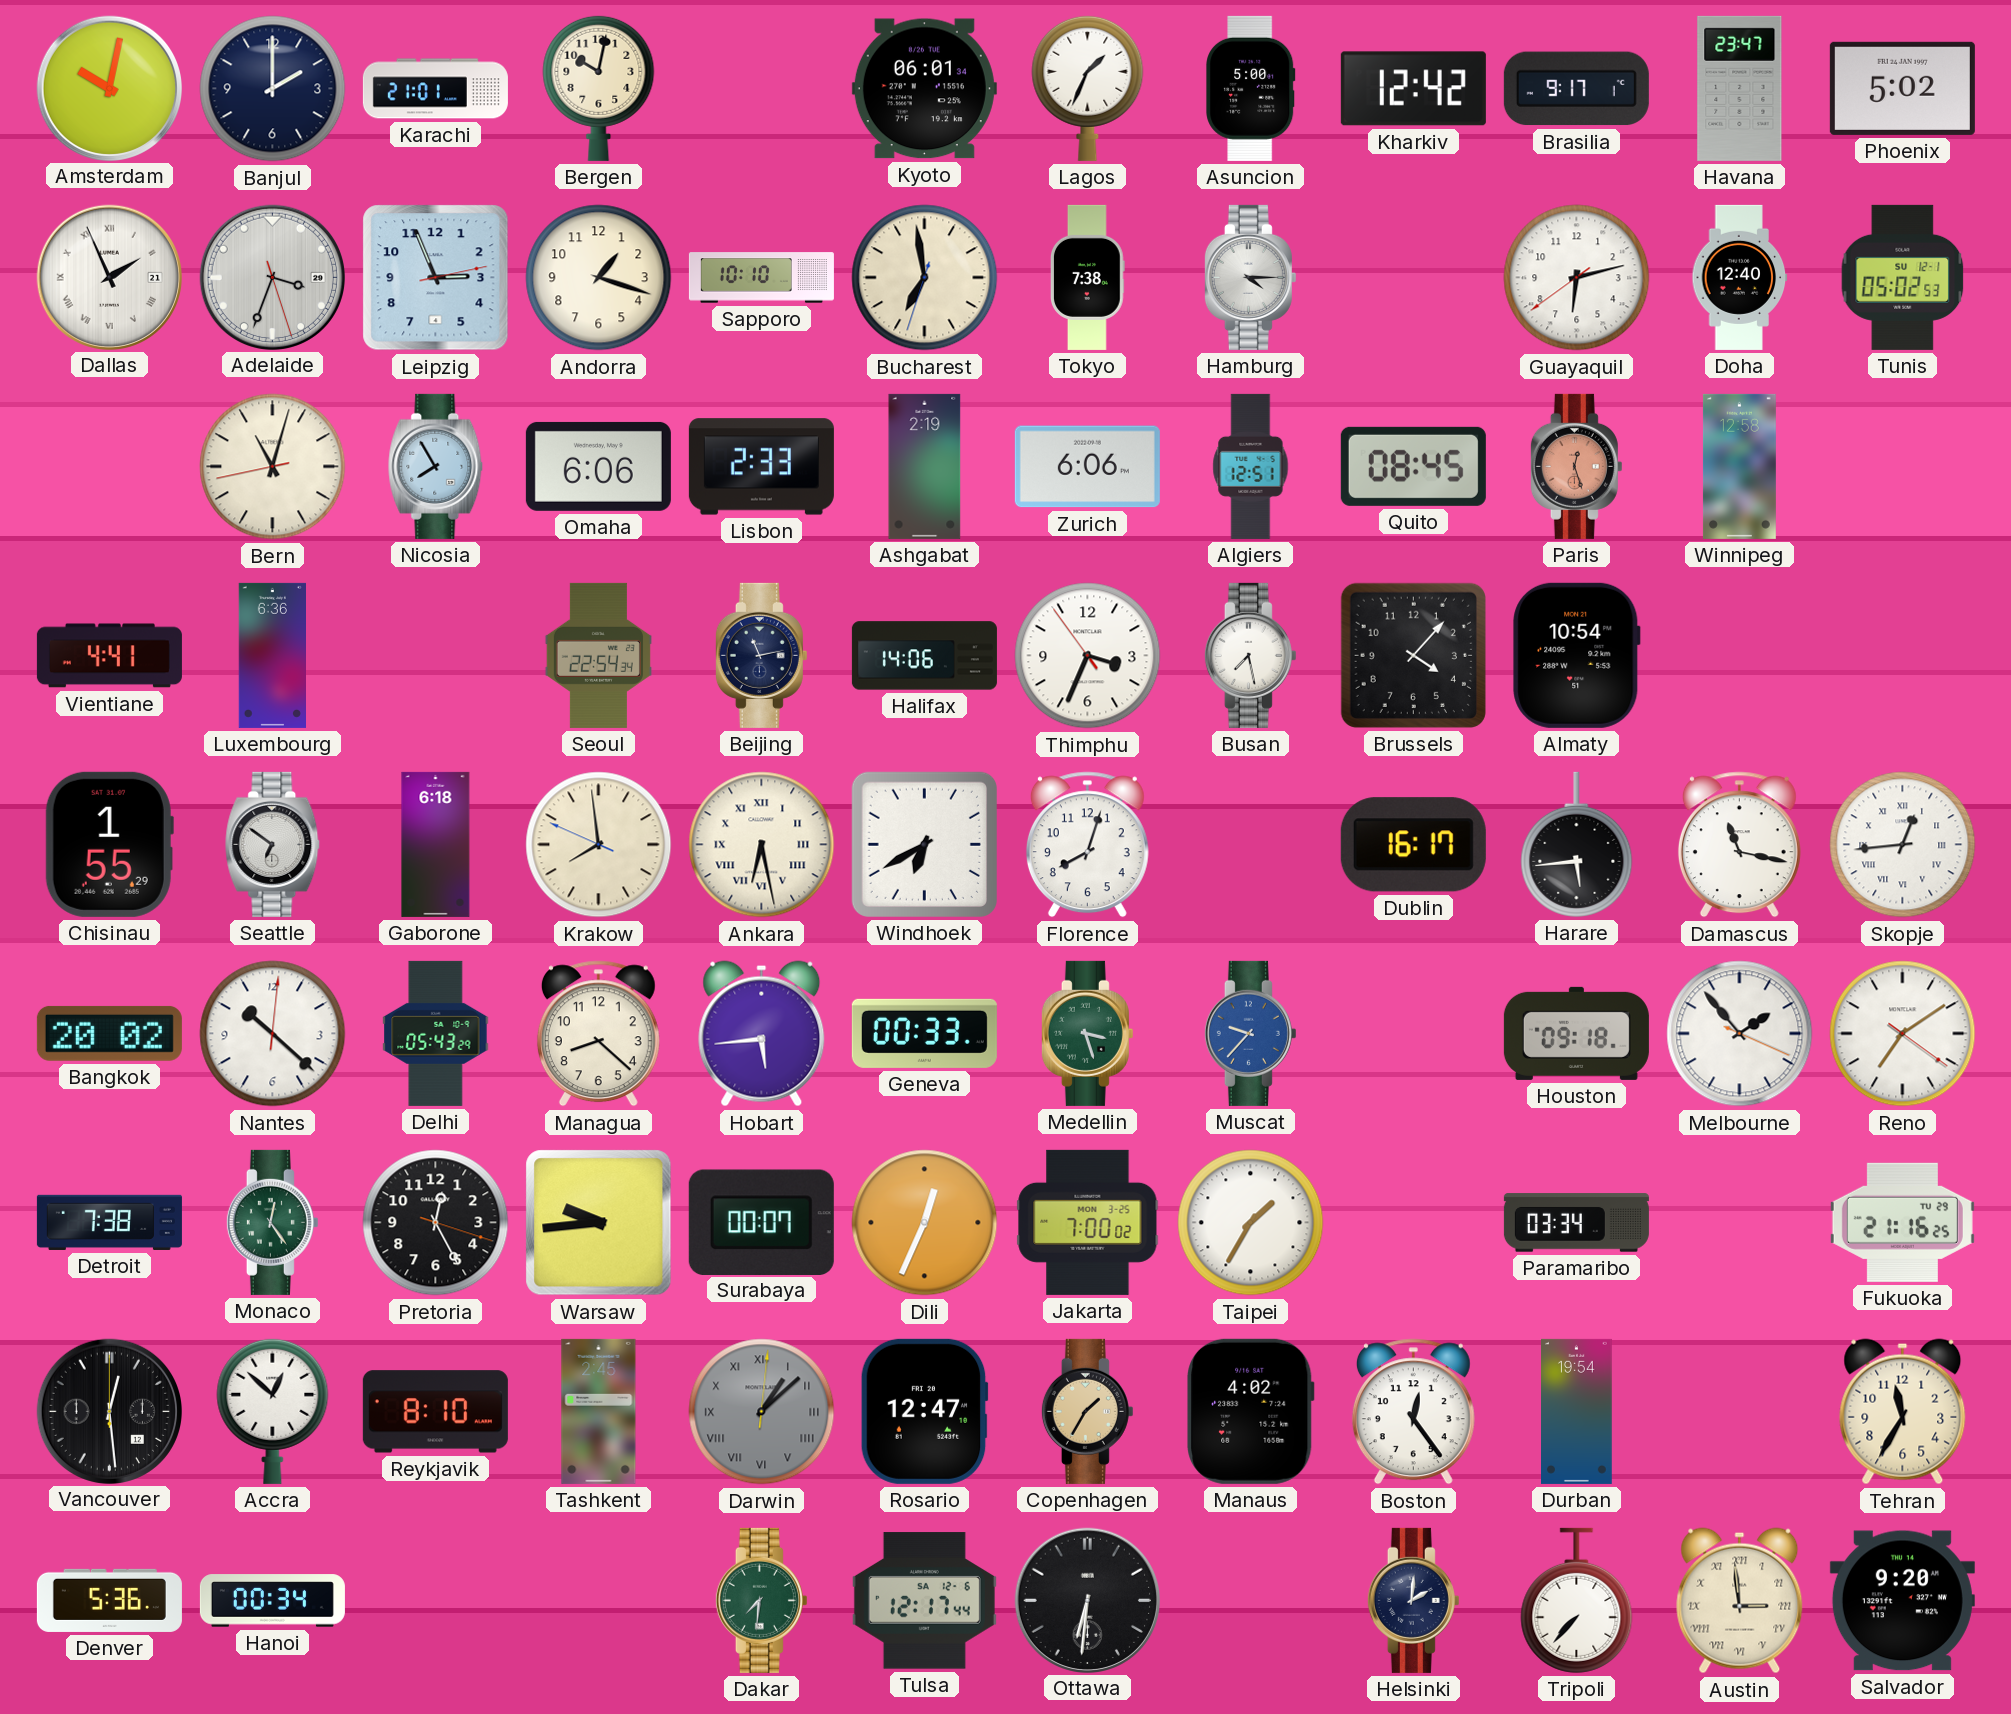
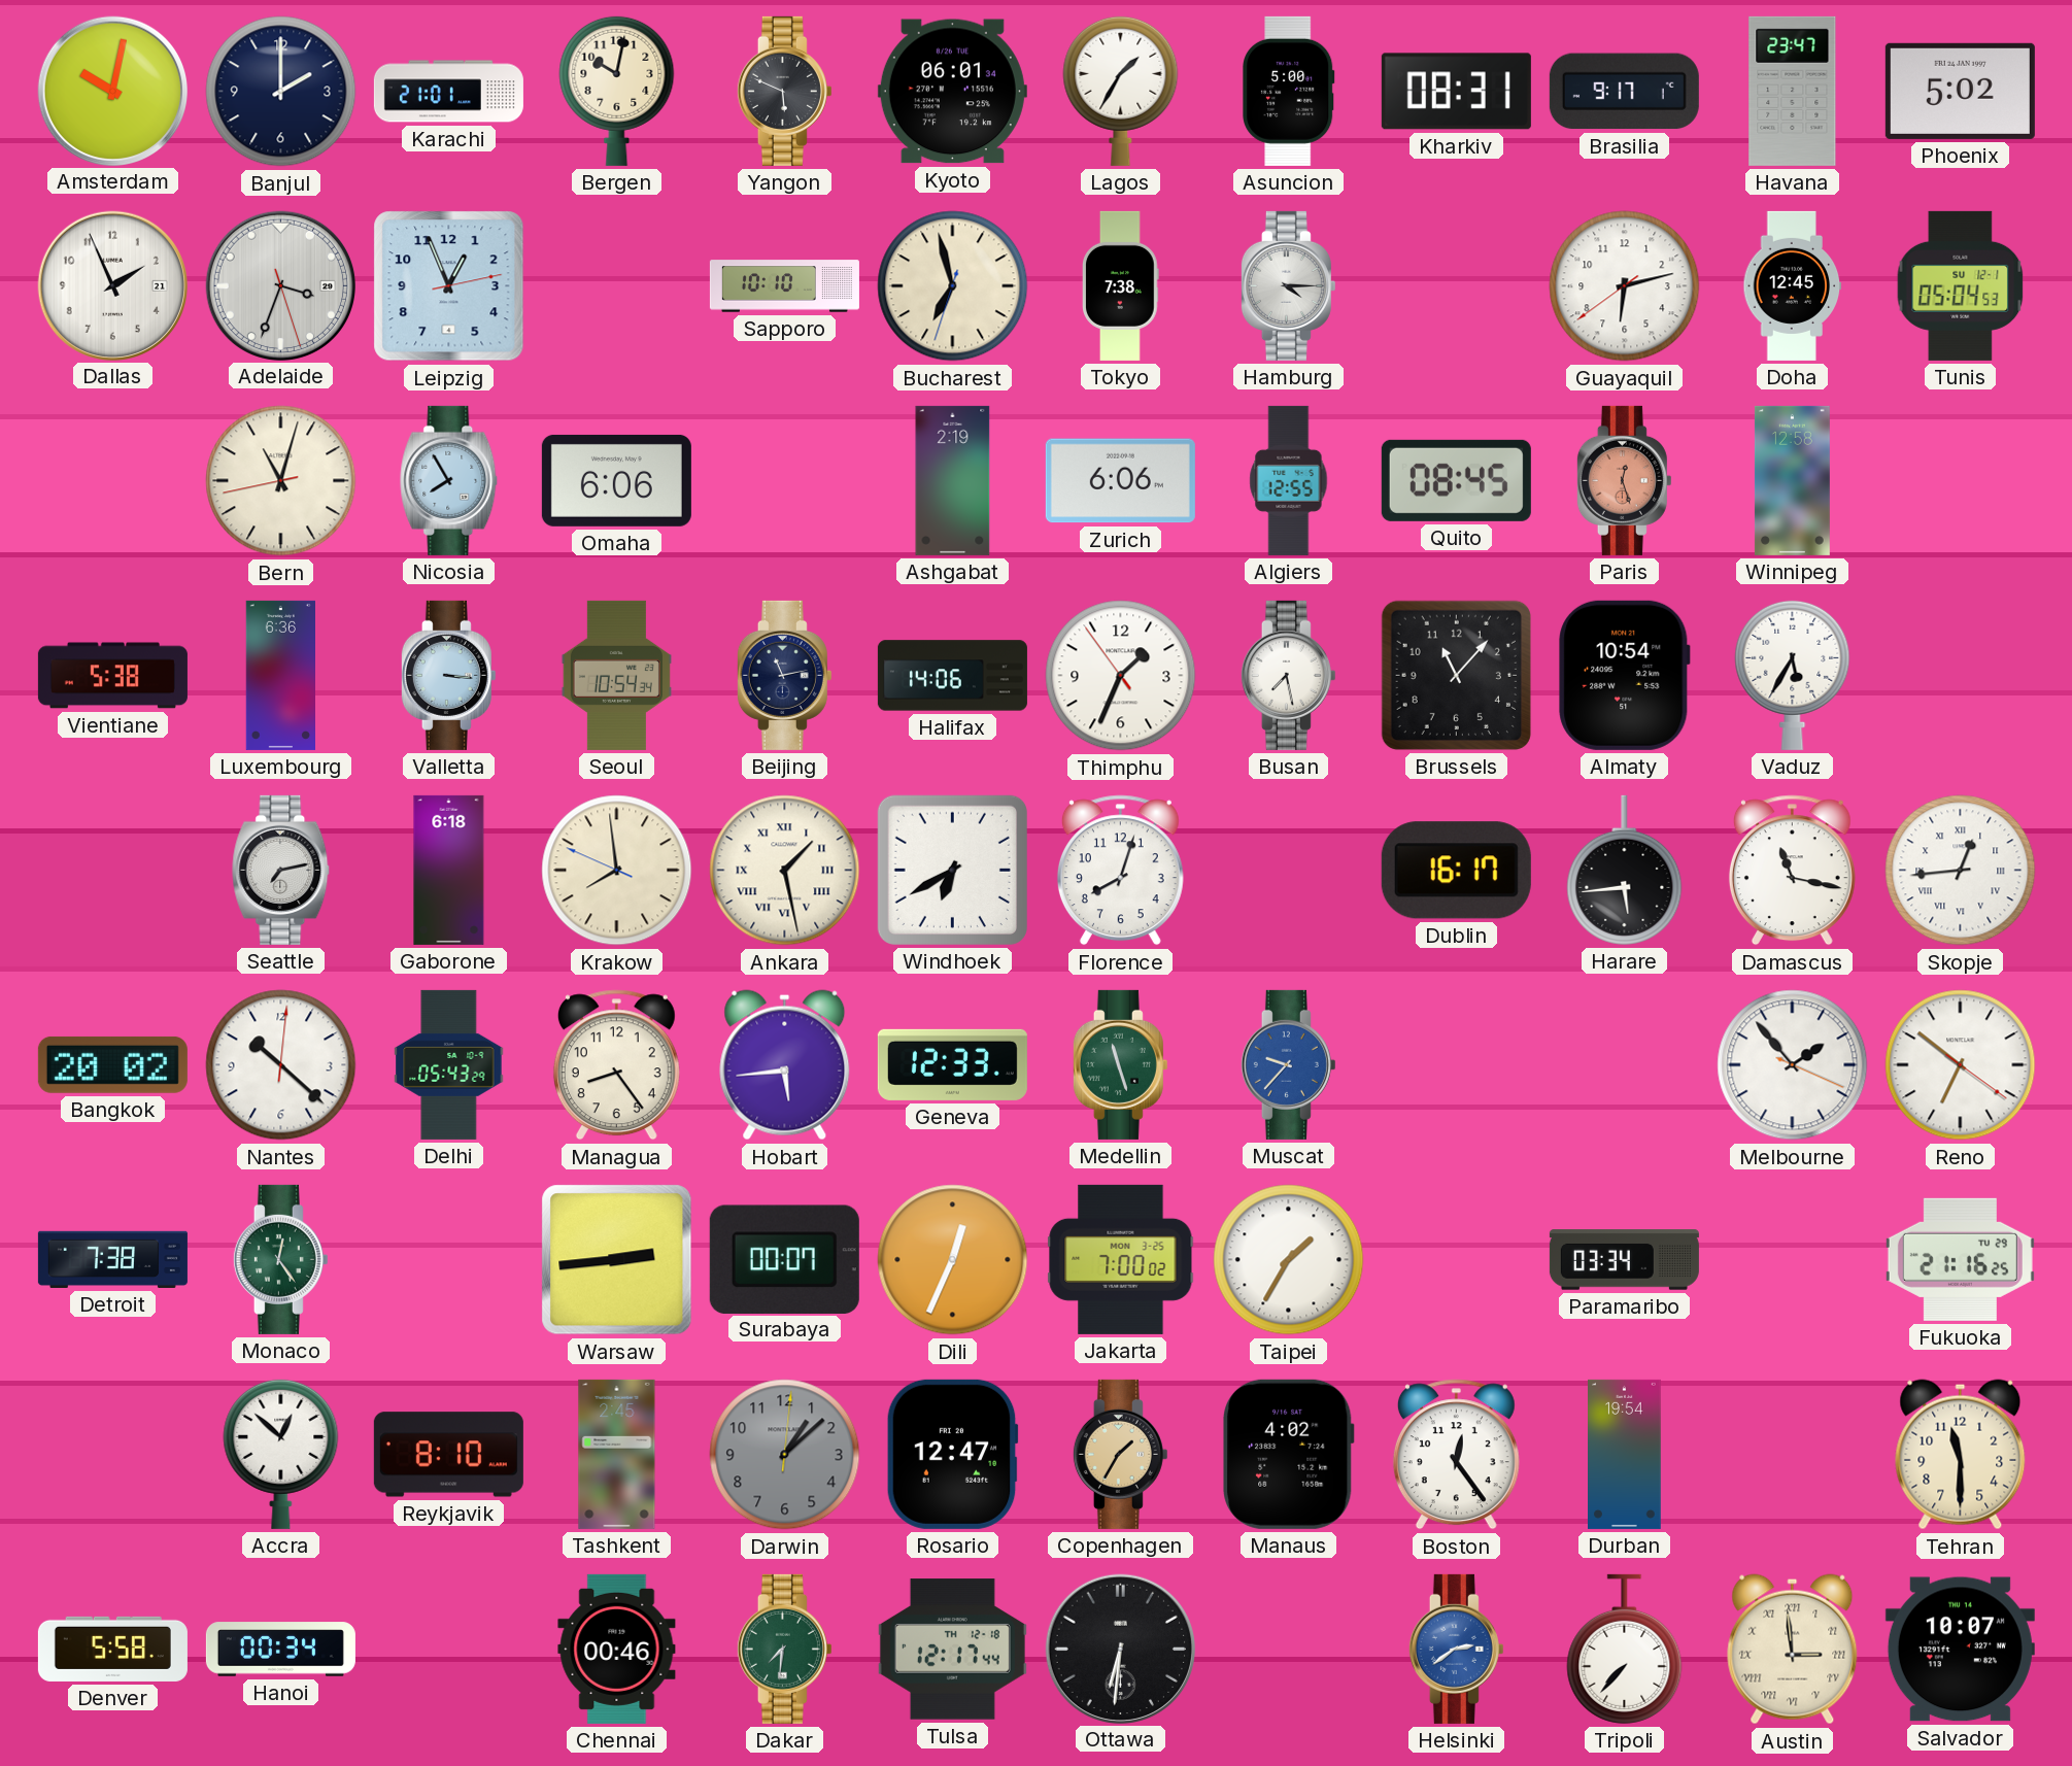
Yangon: none -> 5:49
Lagos: 1:34 -> 1:35
Kharkiv: 12:42 -> 08:31
Dallas numerals: Roman -> Arabic
Leipzig: 2:56 -> 12:56
Andorra: 1:18 -> none
Bucharest: 6:58 -> 6:57
Doha: 12:40 -> 12:45
Tunis: 05:02 -> 05:04
Lisbon: 2:33 -> none
Algiers: 12:51 -> 12:55
Vientiane: 4:41 -> 5:38
Valletta: none -> 3:16
Seoul: 22:54 -> 10:54
Thimphu: 3:33 -> 1:33
Brussels: 4:07 -> 11:07
Vaduz: none -> 5:35
Chisinau: 1:55 -> none
Seattle: 6:51 -> 7:13
Ankara: 6:28 -> 1:28
Managua: 8:22 -> 8:24
Geneva: 00:33 -> 12:33
Medellin: 3:27 -> 11:27
Houston: 09:18 -> none
Reno: 7:09 -> 6:51
Pretoria: 12:25 -> none
Warsaw: 9:44 -> 2:44
Vancouver: 12:29 -> none
Darwin numerals: Roman -> Arabic
Tehran: 11:35 -> 11:30
Denver: 5:36 -> 5:58
Chennai: none -> 00:46
Tulsa date: SA 12-6 -> TH 12-18
Helsinki: 2:01 -> 2:39
Helsinki dial: navy -> blue
Salvador: 9:20 -> 10:07
